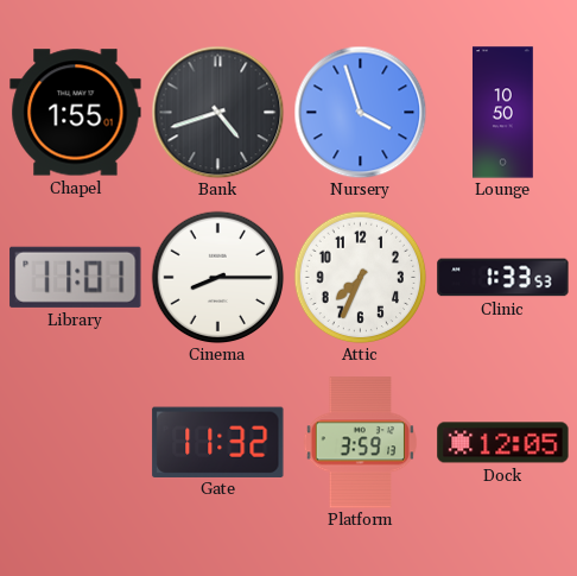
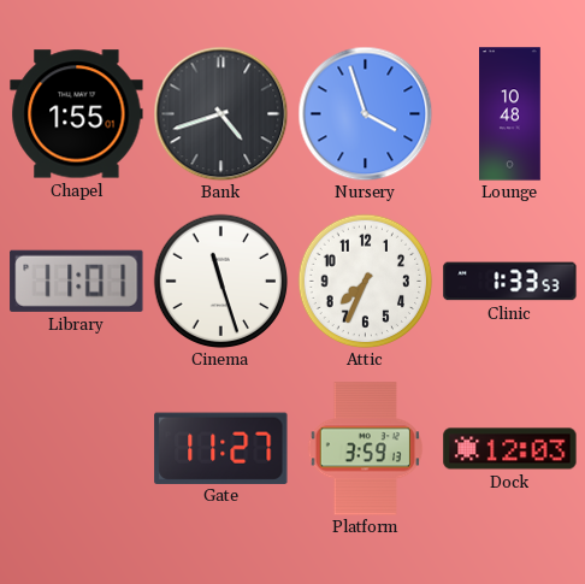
Lounge: 10:50 -> 10:48
Cinema: 8:15 -> 11:27
Gate: 11:32 -> 11:27
Dock: 12:05 -> 12:03
